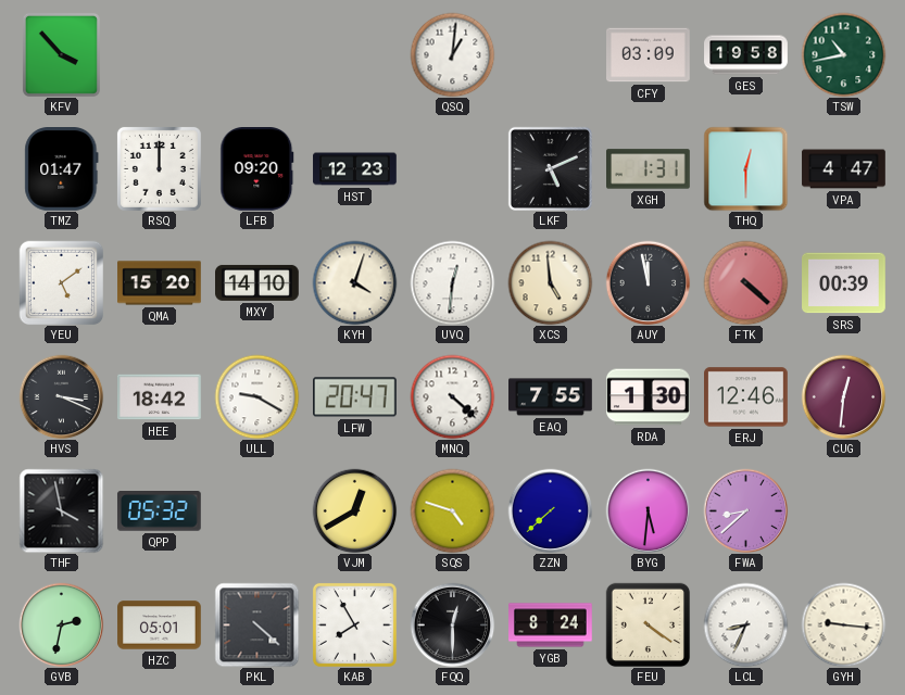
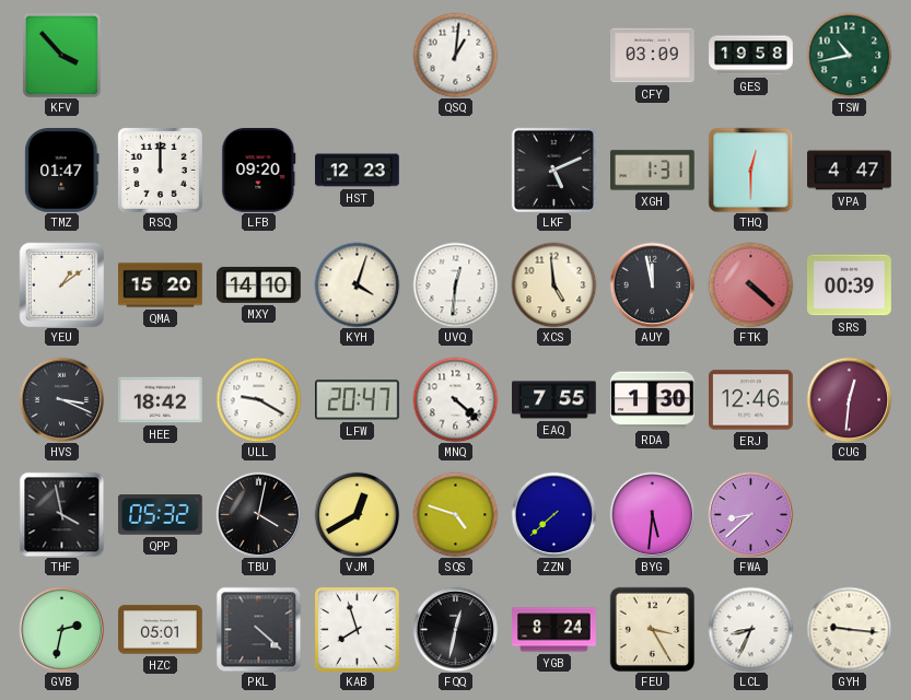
YEU: 5:09 -> 1:09
TBU: none -> 4:02
KAB: 7:55 -> 7:57
FQQ: 12:30 -> 12:32
FEU: 4:21 -> 3:25
